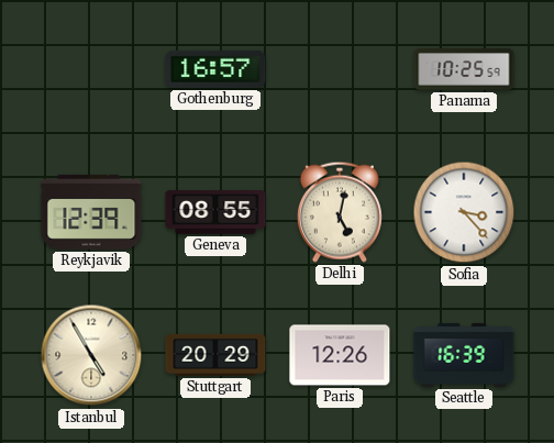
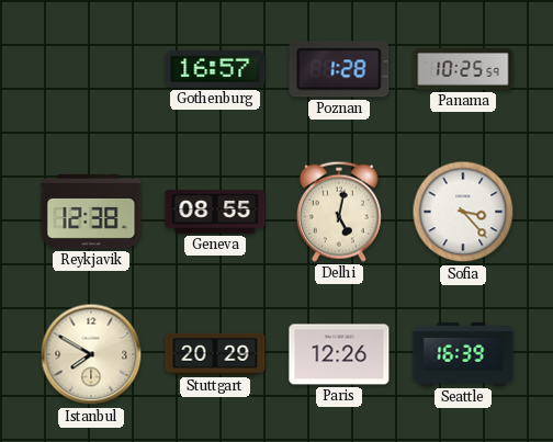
Poznan: none -> 1:28
Reykjavik: 12:39 -> 12:38
Istanbul: 4:55 -> 7:50
